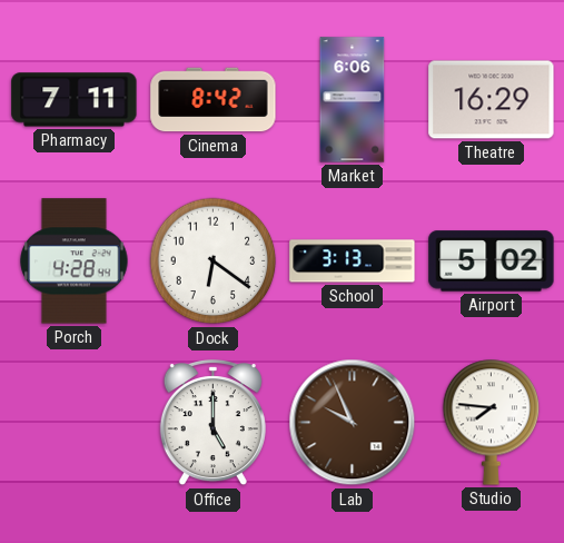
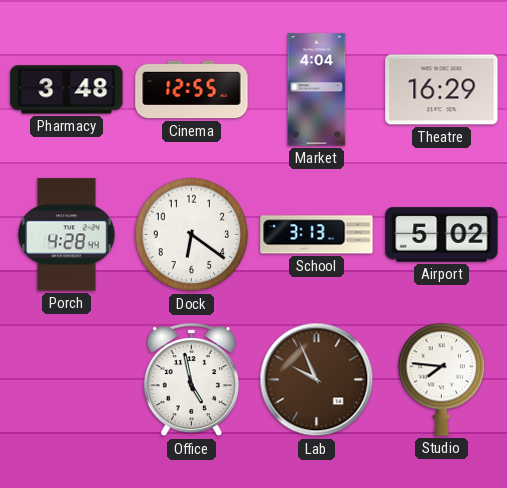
Pharmacy: 7:11 -> 3:48
Cinema: 8:42 -> 12:55
Market: 6:06 -> 4:04
Office: 5:00 -> 4:58
